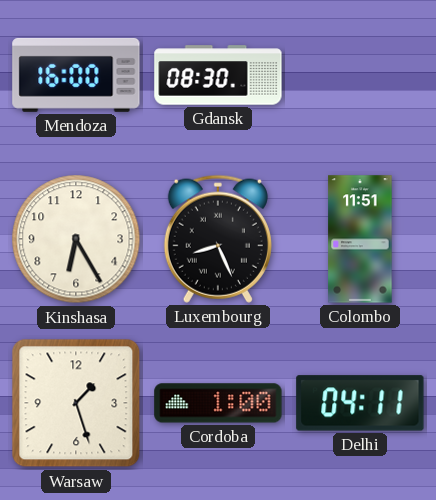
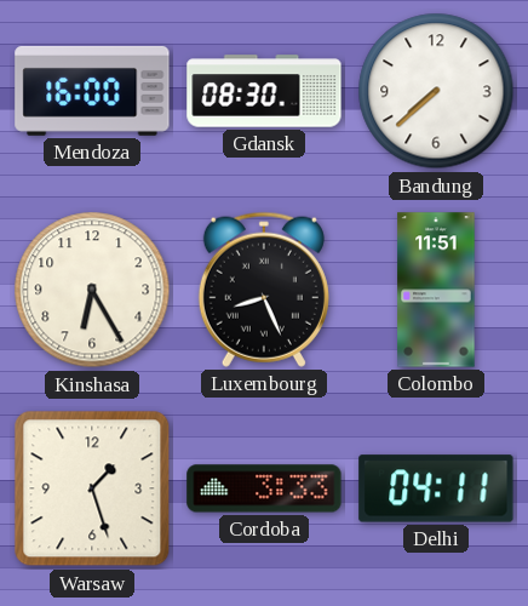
Bandung: none -> 7:38
Cordoba: 1:00 -> 3:33
